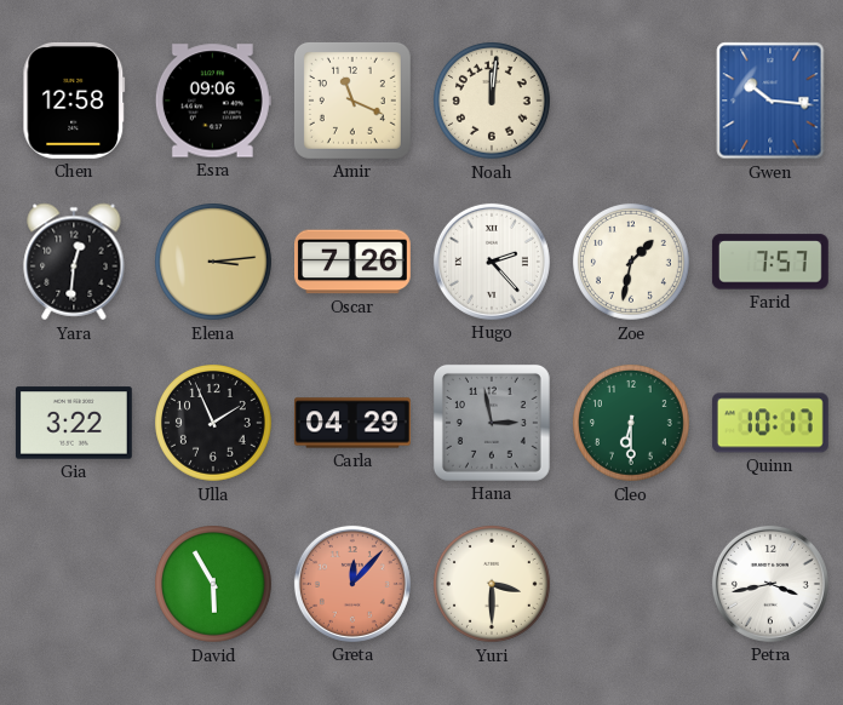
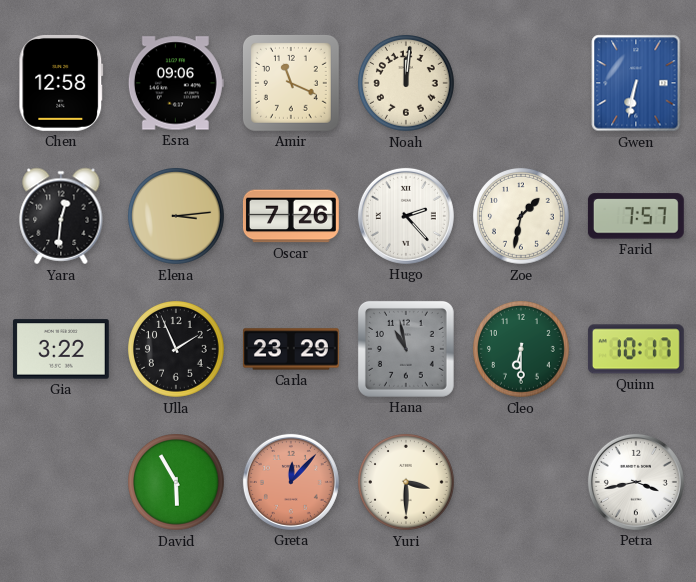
Gwen: 10:16 -> 6:32
Carla: 04:29 -> 23:29
Hana: 2:58 -> 10:58
